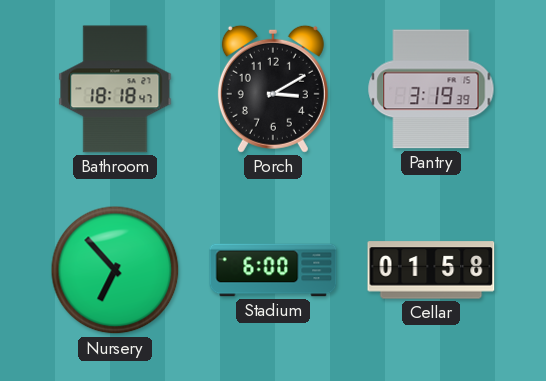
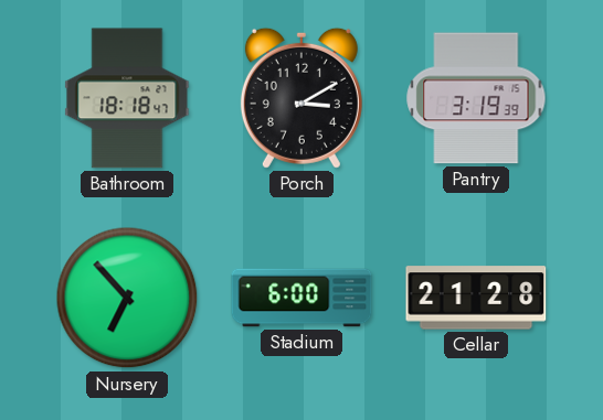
Cellar: 01:58 -> 21:28
